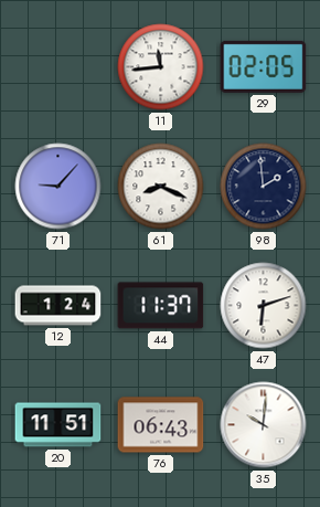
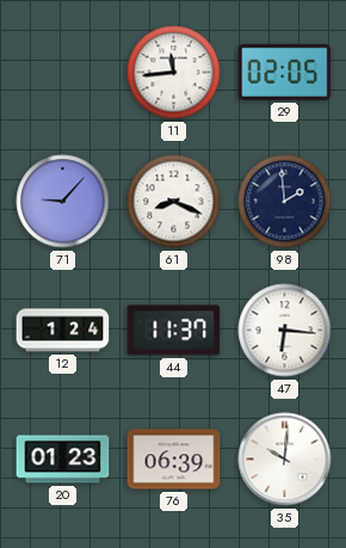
47: 6:12 -> 6:16
20: 11:51 -> 01:23
76: 06:43 -> 06:39
